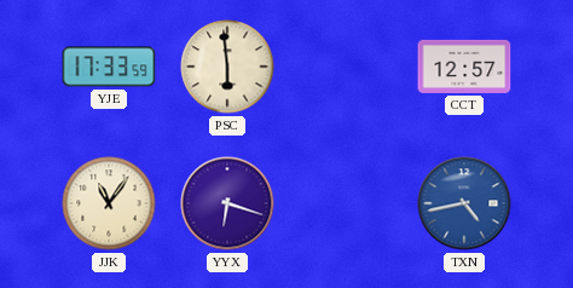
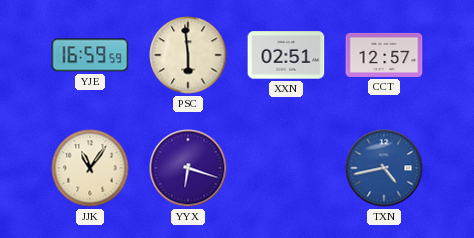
YJE: 17:33 -> 16:59
XXN: none -> 02:51
